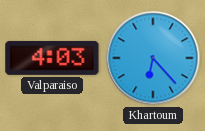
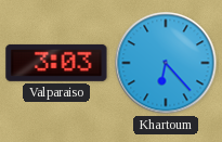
Valparaiso: 4:03 -> 3:03
